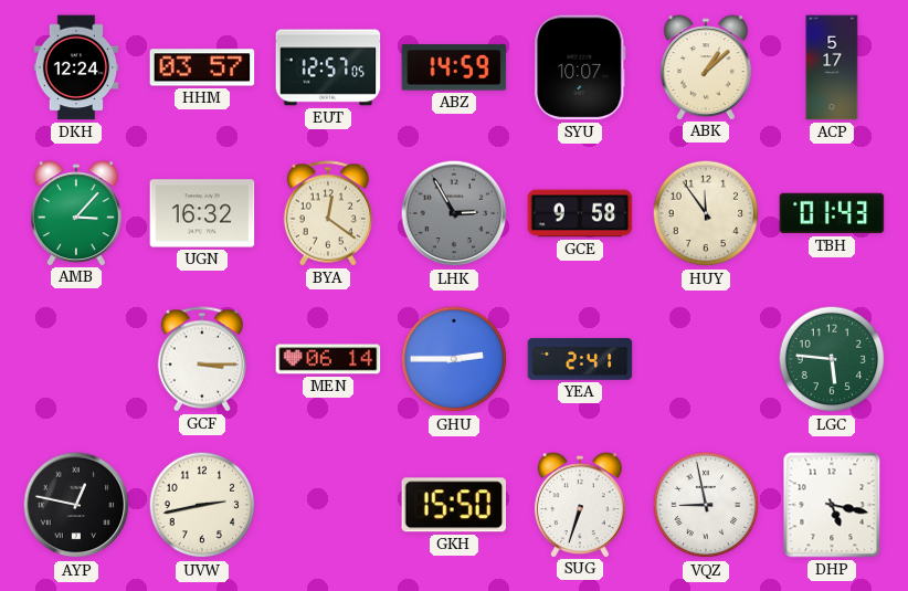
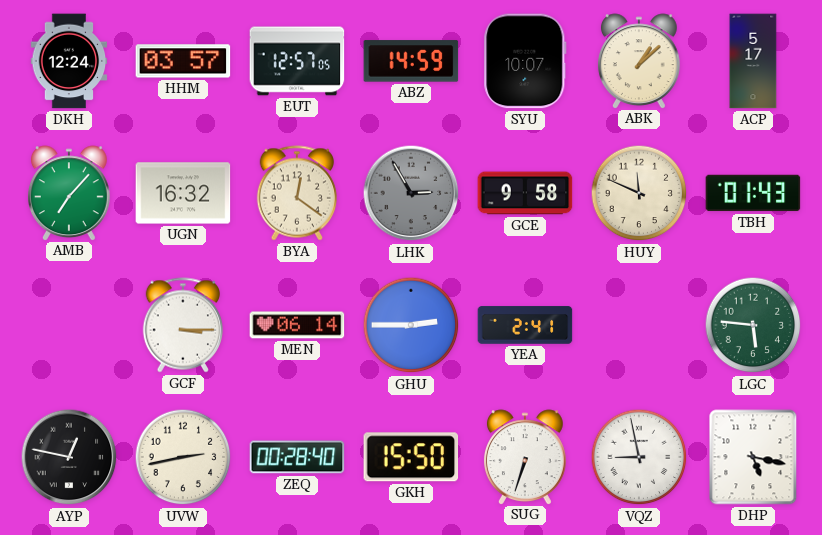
AMB: 3:07 -> 7:07
HUY: 11:54 -> 11:49
ZEQ: none -> 00:28
